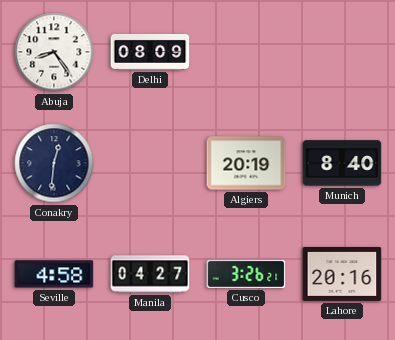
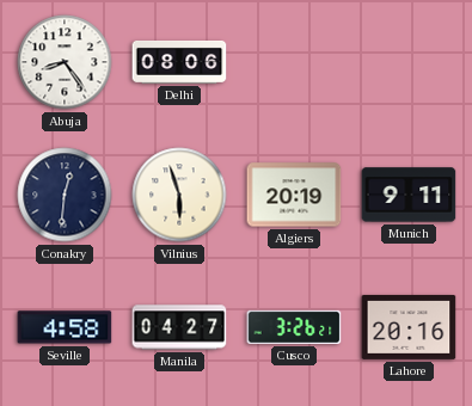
Delhi: 08:09 -> 08:06
Vilnius: none -> 5:57
Munich: 8:40 -> 9:11
